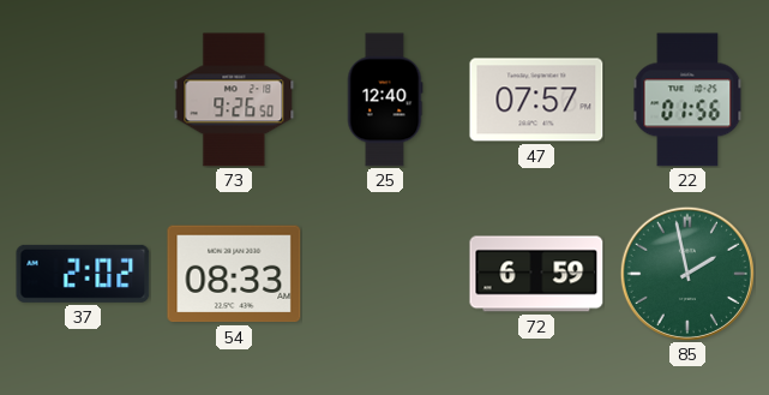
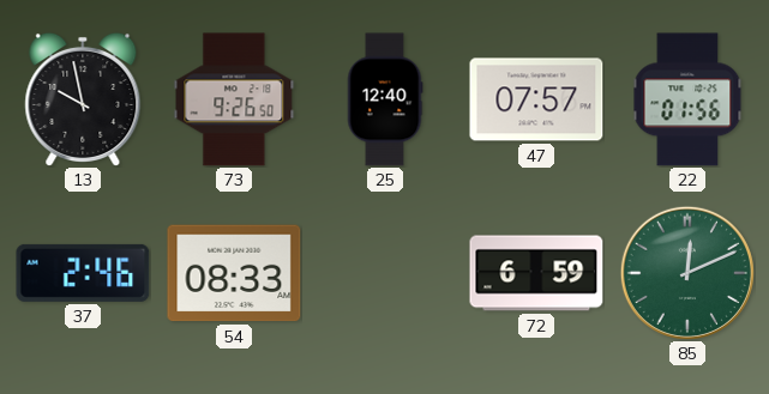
13: none -> 9:58
37: 2:02 -> 2:46
85: 1:58 -> 12:11
